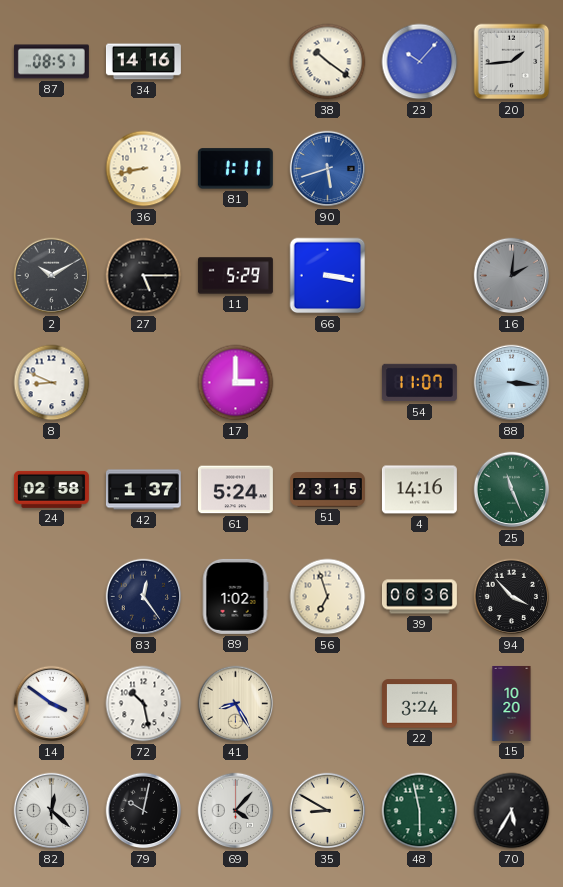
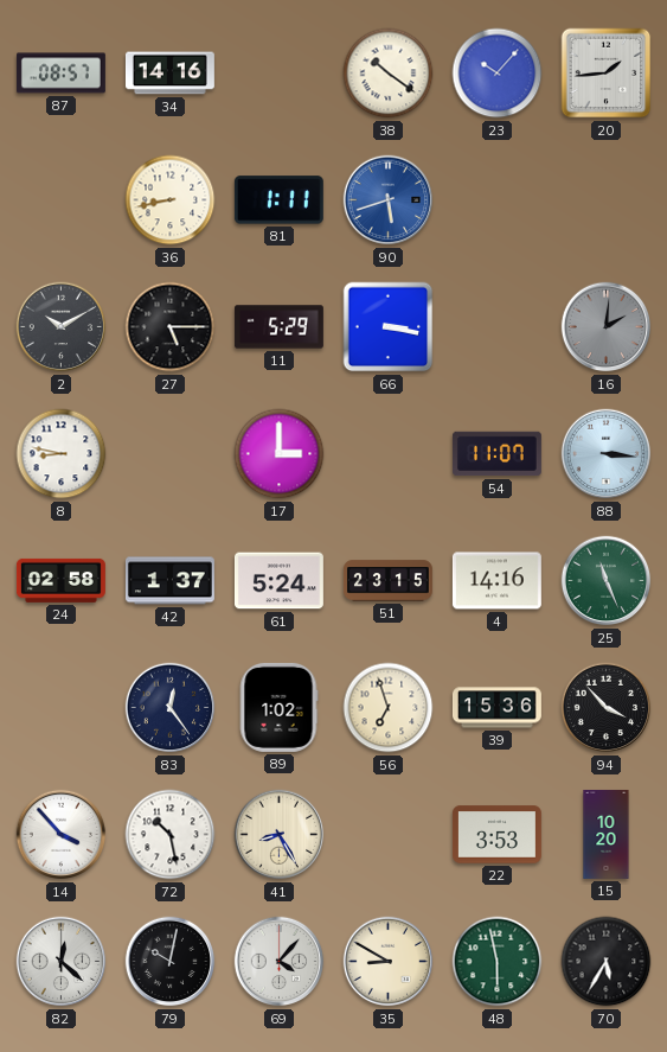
8: 8:49 -> 8:47
39: 06:36 -> 15:36
14: 3:51 -> 3:53
22: 3:24 -> 3:53
